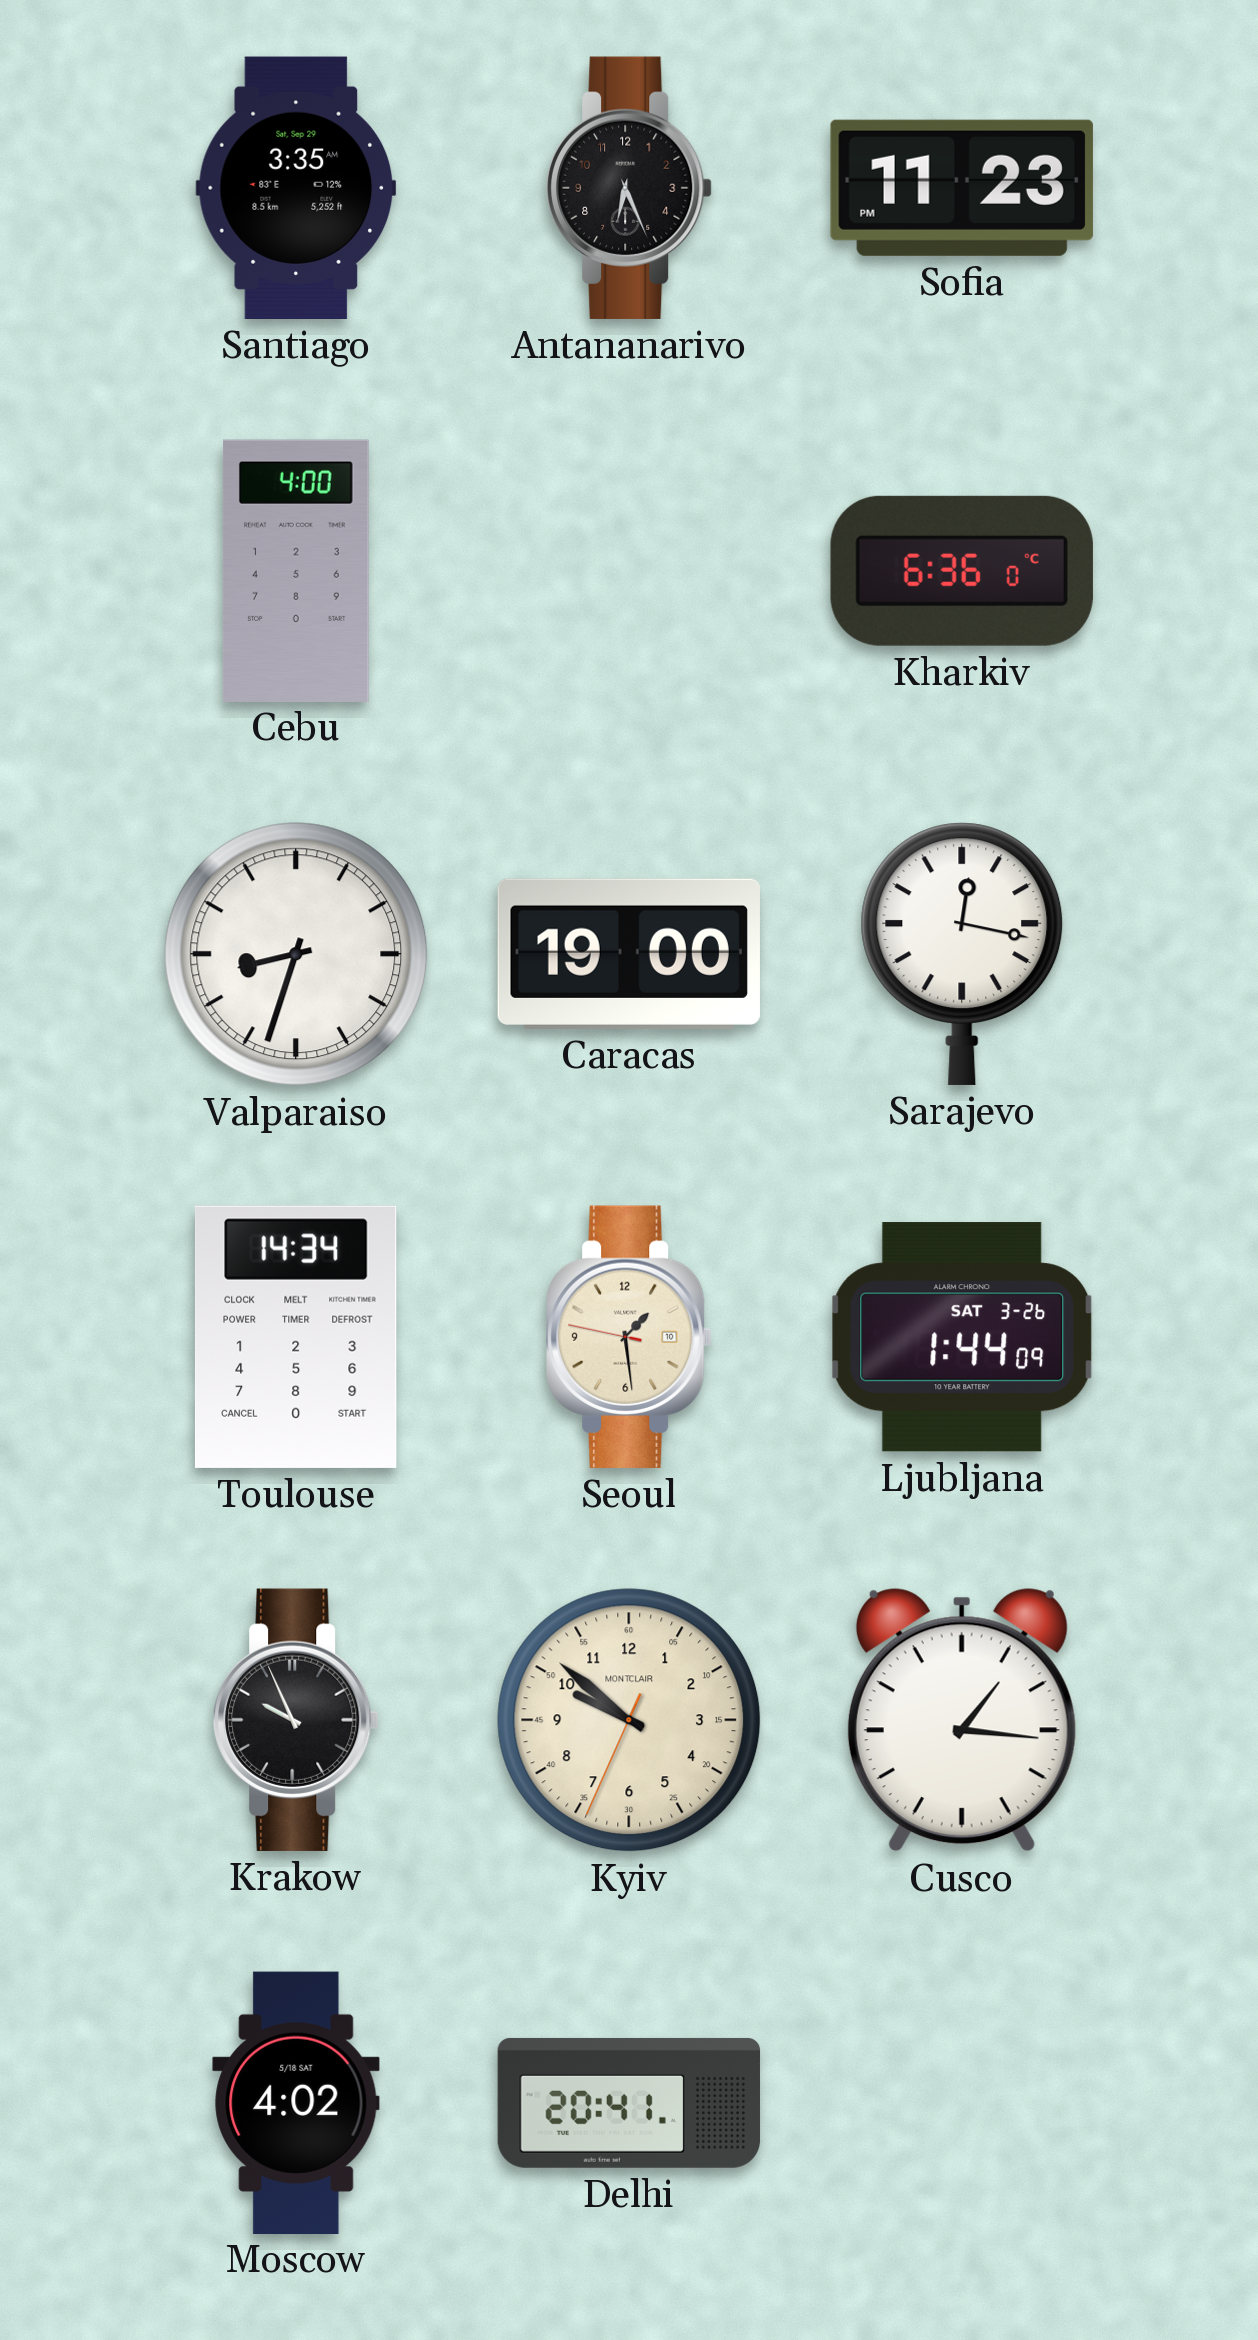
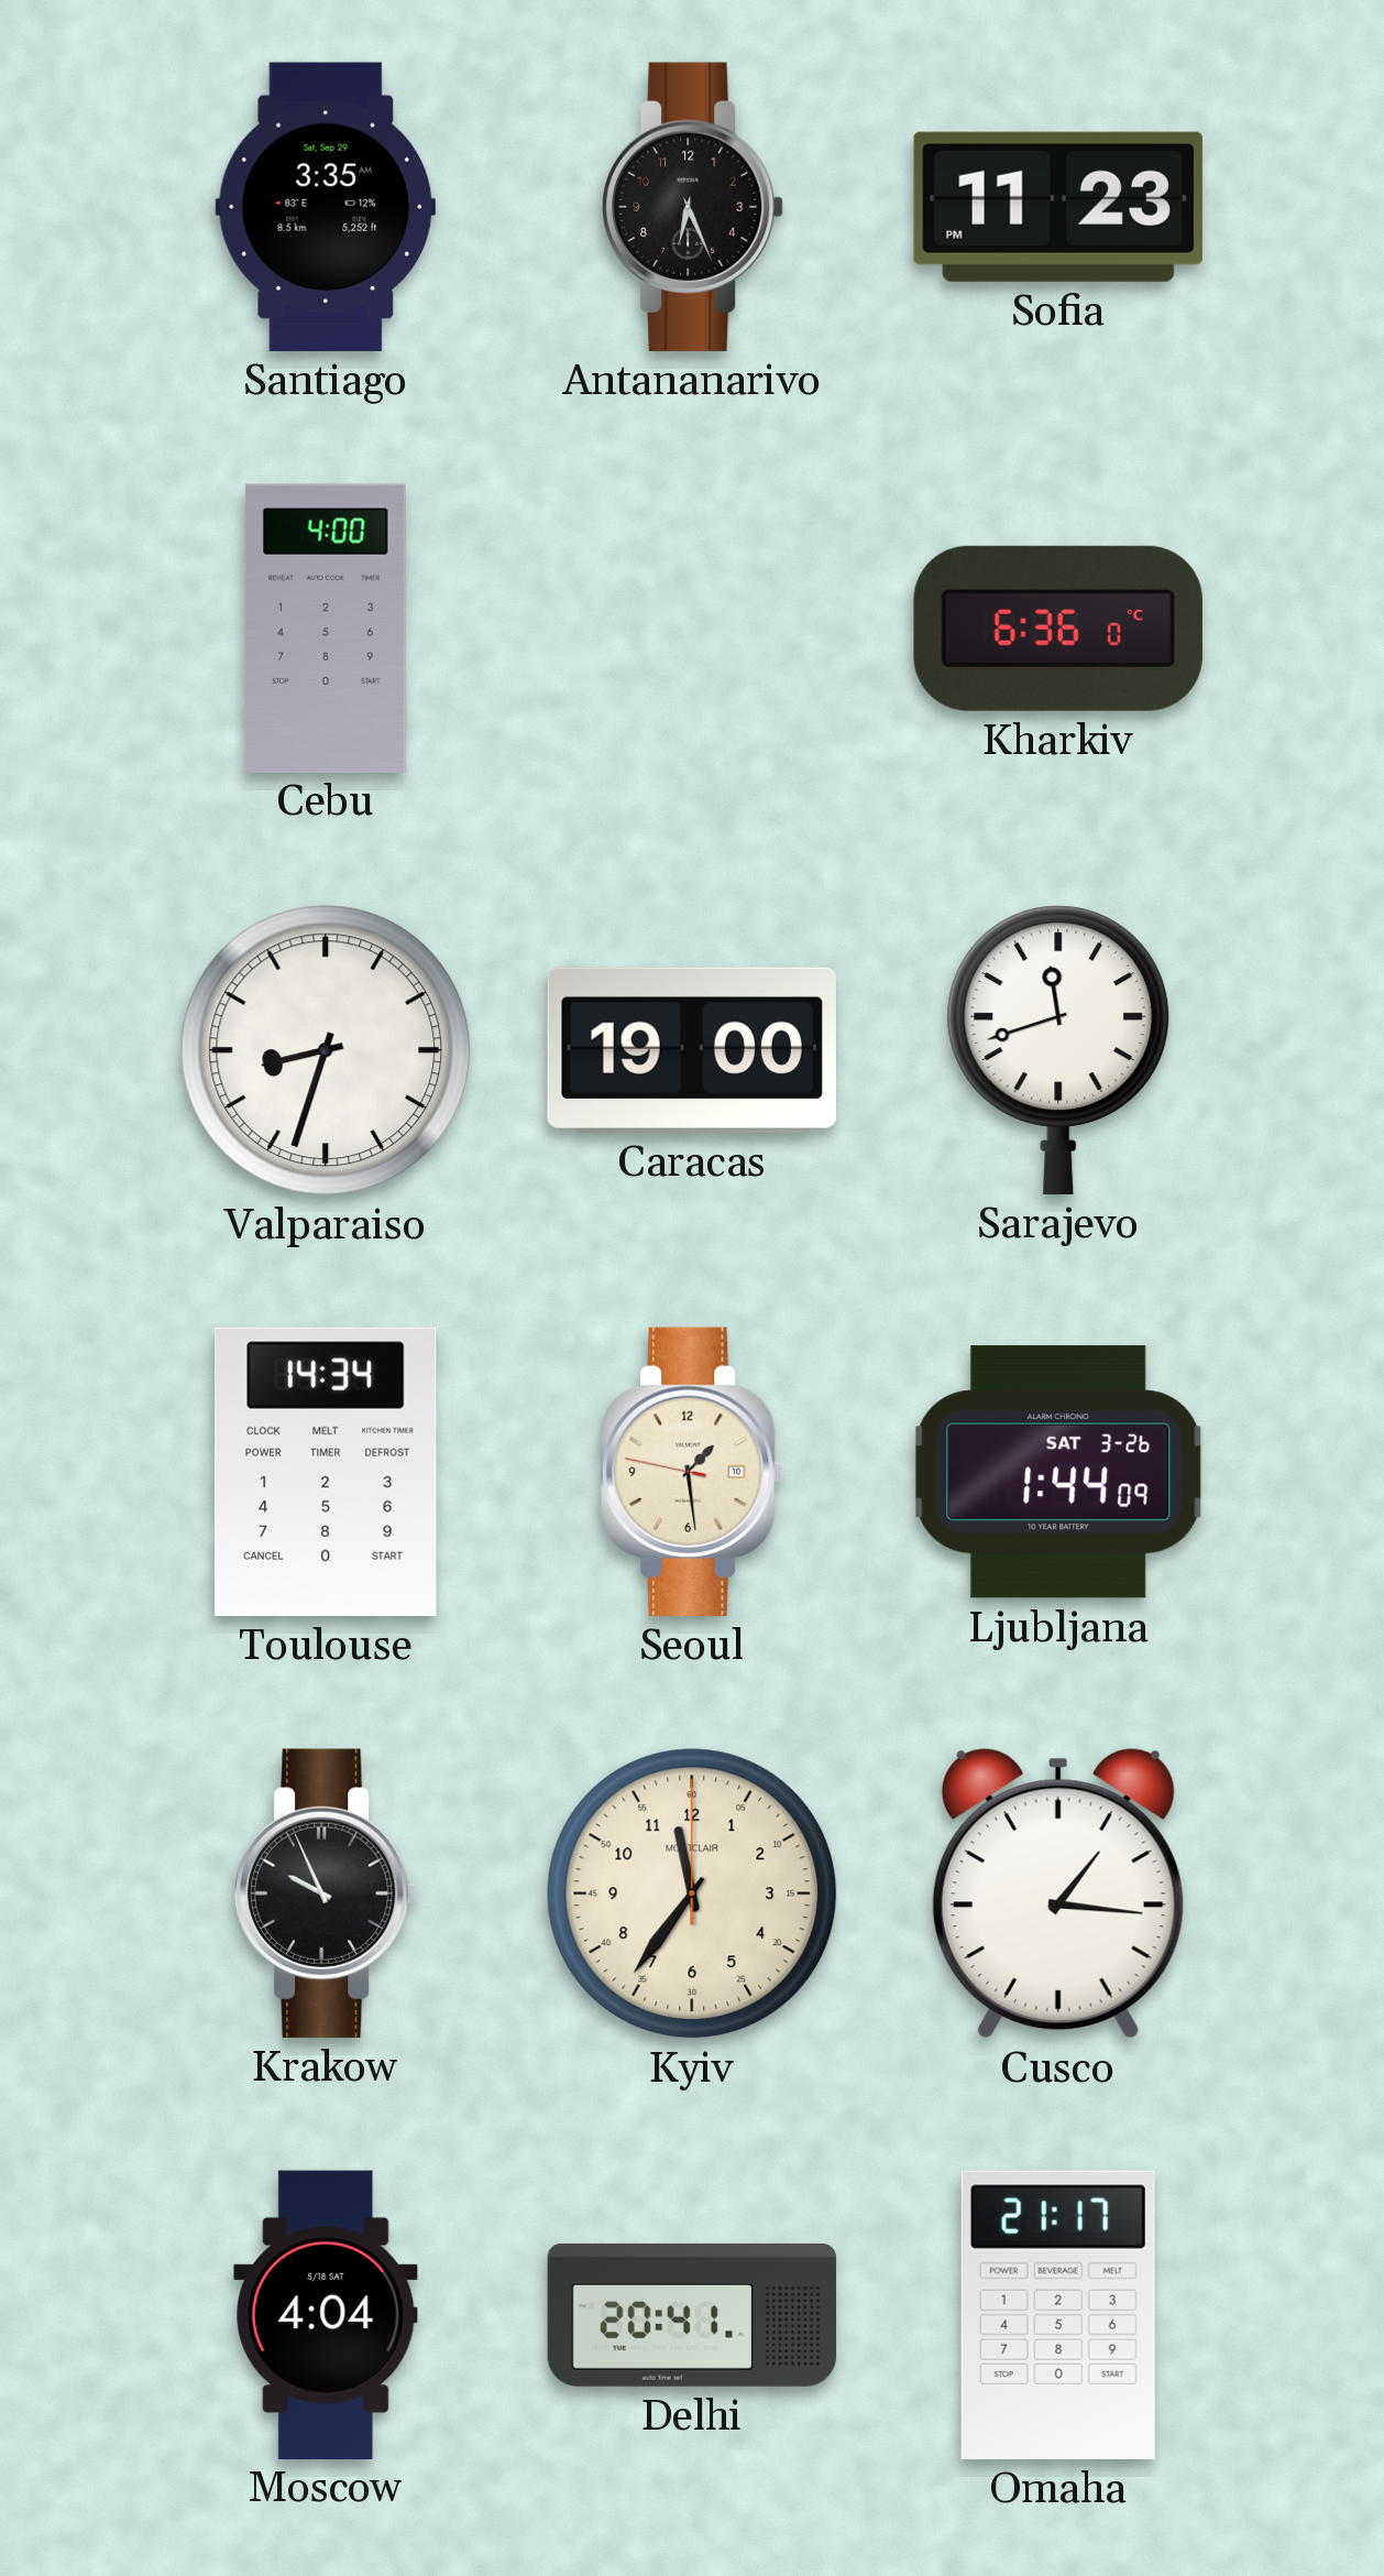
Sarajevo: 12:17 -> 11:42
Kyiv: 9:51 -> 11:36
Moscow: 4:02 -> 4:04
Omaha: none -> 21:17
